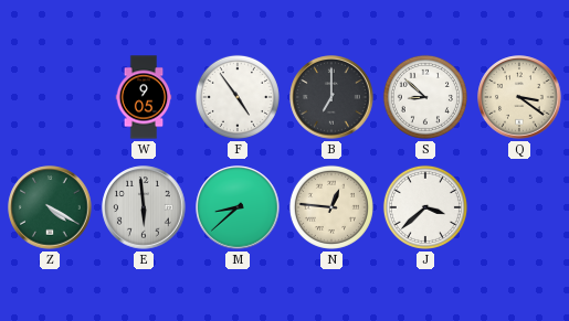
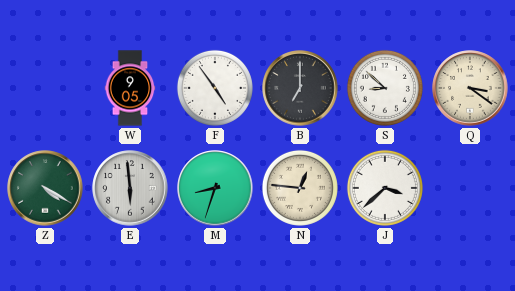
M: 8:38 -> 8:33
